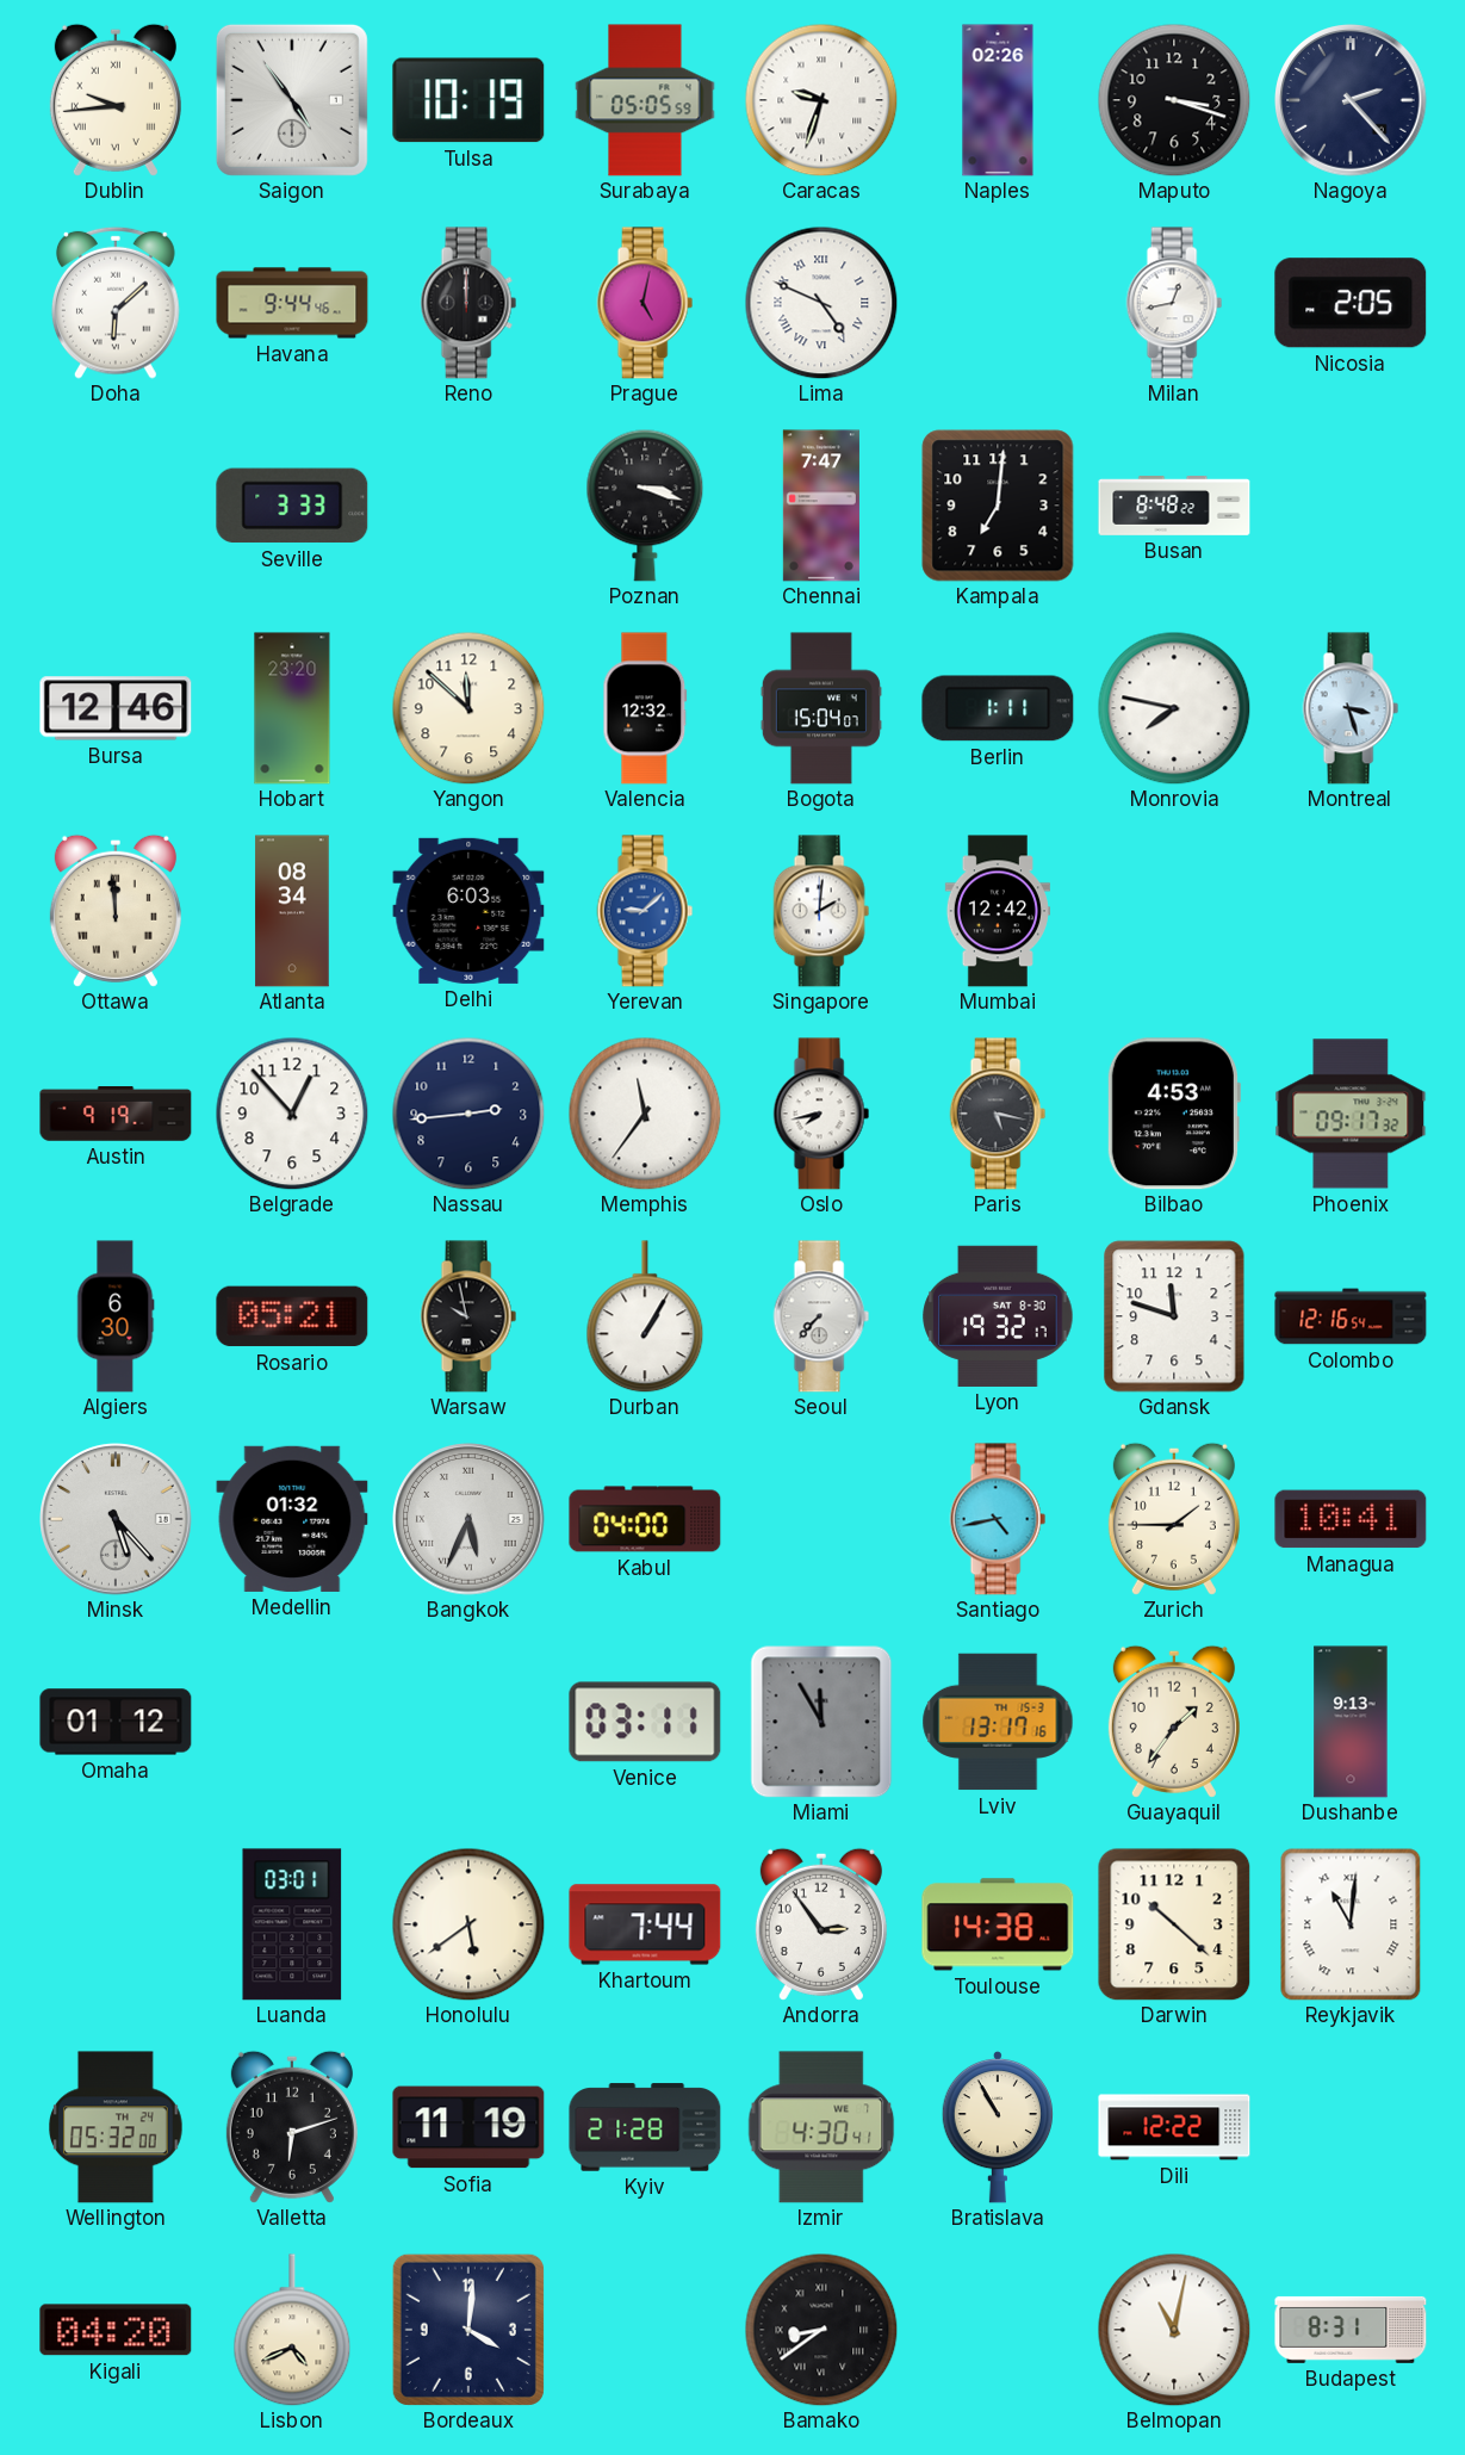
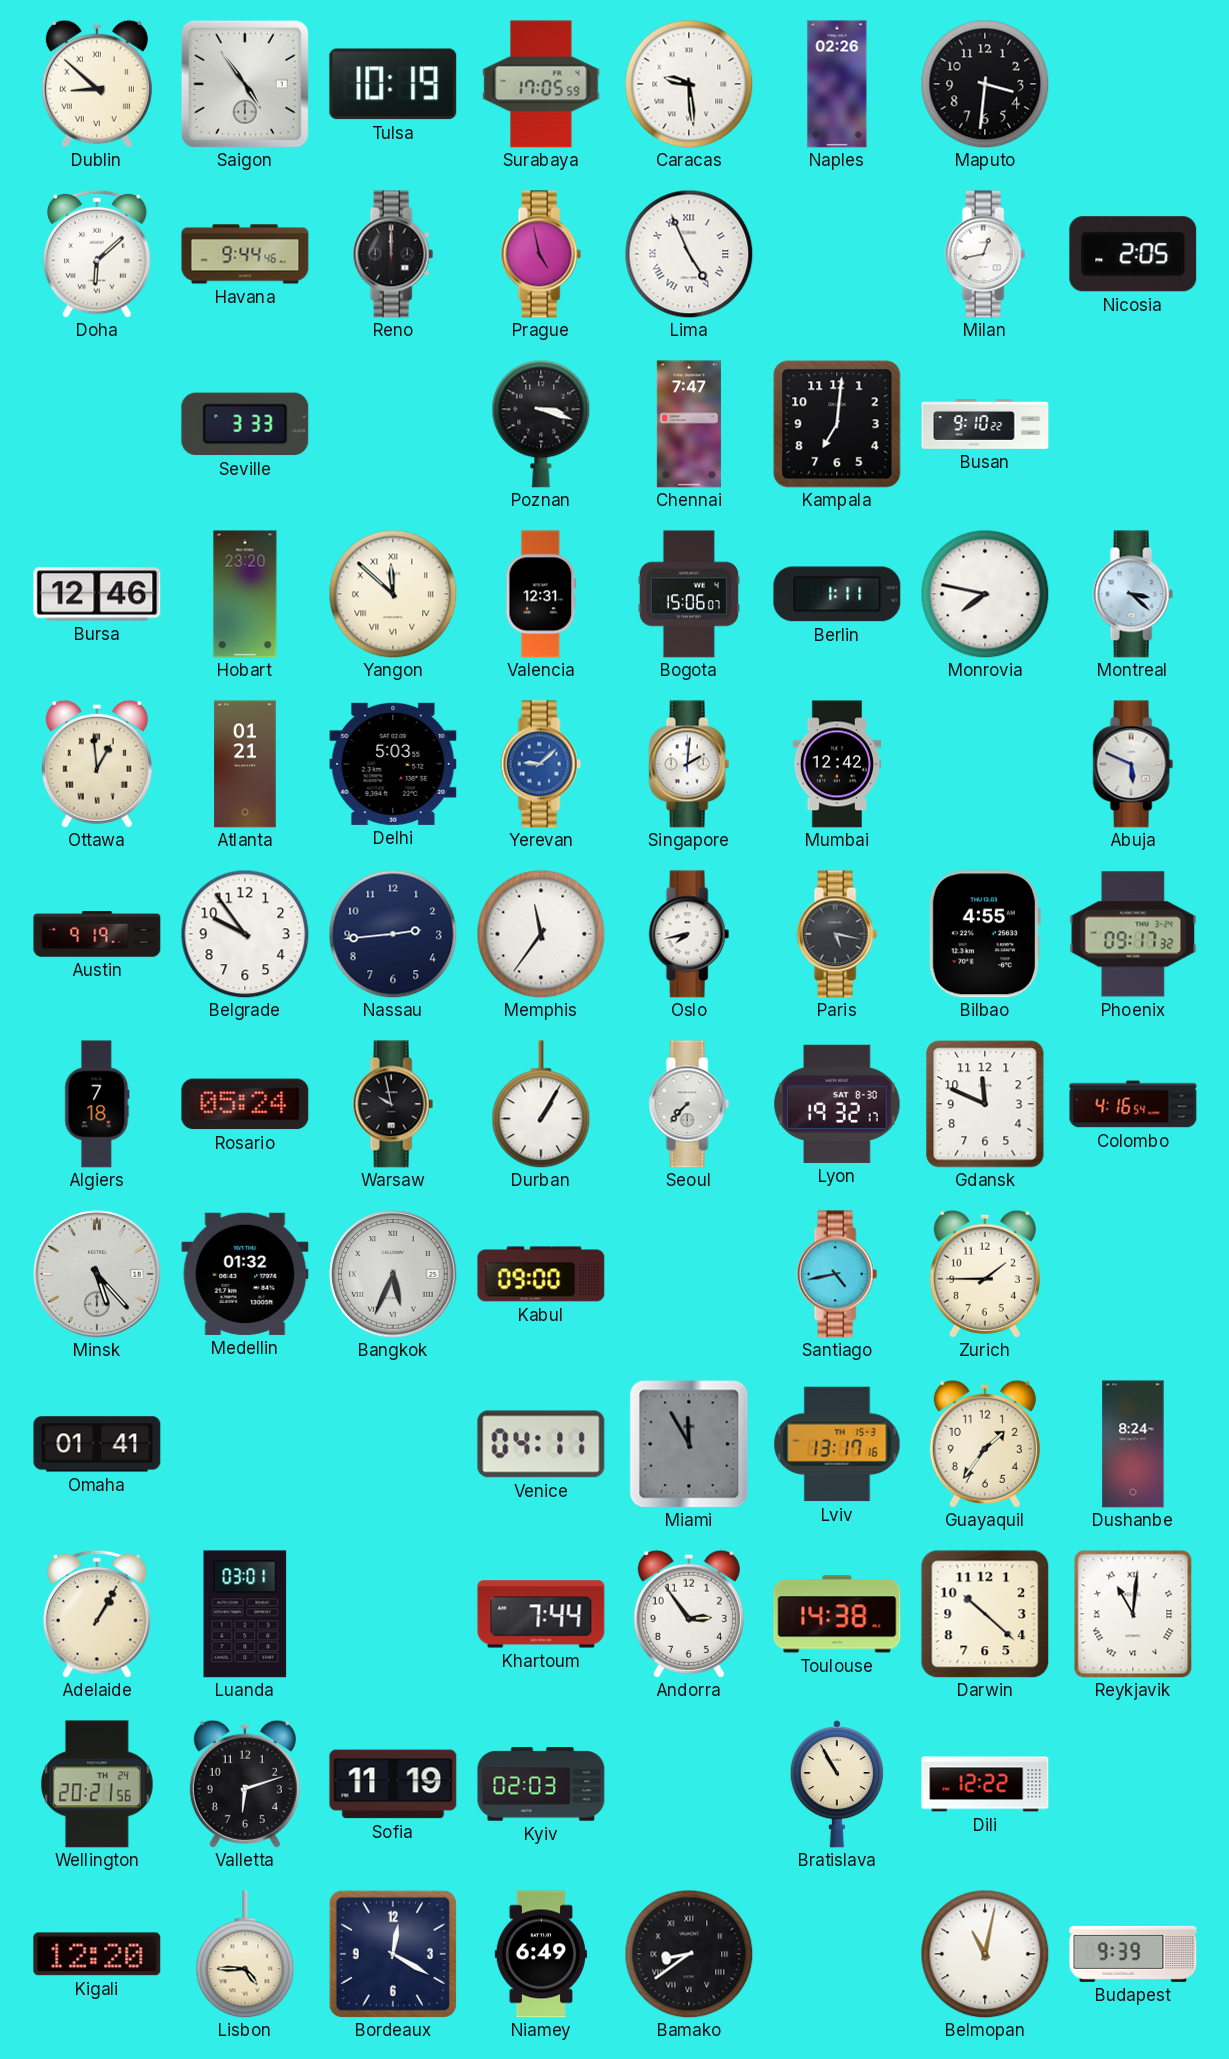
Dublin: 9:44 -> 8:52
Surabaya: 05:05 -> 17:05
Caracas: 9:33 -> 9:29
Maputo: 3:18 -> 3:31
Nagoya: 2:23 -> none
Prague: 5:02 -> 4:58
Lima: 4:49 -> 4:56
Busan: 8:48 -> 9:10
Yangon numerals: Arabic -> Roman
Valencia: 12:32 -> 12:31
Bogota: 15:04 -> 15:06
Montreal: 3:27 -> 3:22
Ottawa: 11:59 -> 12:59
Atlanta: 08:34 -> 01:21
Delhi: 6:03 -> 5:03
Abuja: none -> 5:49
Belgrade: 12:53 -> 9:54
Bilbao: 4:53 -> 4:55
Algiers: 6:30 -> 7:18
Rosario: 05:21 -> 05:24
Gdansk: 11:48 -> 11:49
Colombo: 12:16 -> 4:16
Kabul: 04:00 -> 09:00
Managua: 10:41 -> none
Omaha: 01:12 -> 01:41
Venice: 03:11 -> 04:11
Dushanbe: 9:13 -> 8:24
Adelaide: none -> 1:05
Honolulu: 5:39 -> none
Wellington: 05:32 -> 20:21
Kyiv: 21:28 -> 02:03
Izmir: 4:30 -> none
Kigali: 04:20 -> 12:20
Lisbon: 4:41 -> 4:45
Bordeaux: 4:01 -> 12:20
Niamey: none -> 6:49
Budapest: 8:31 -> 9:39
